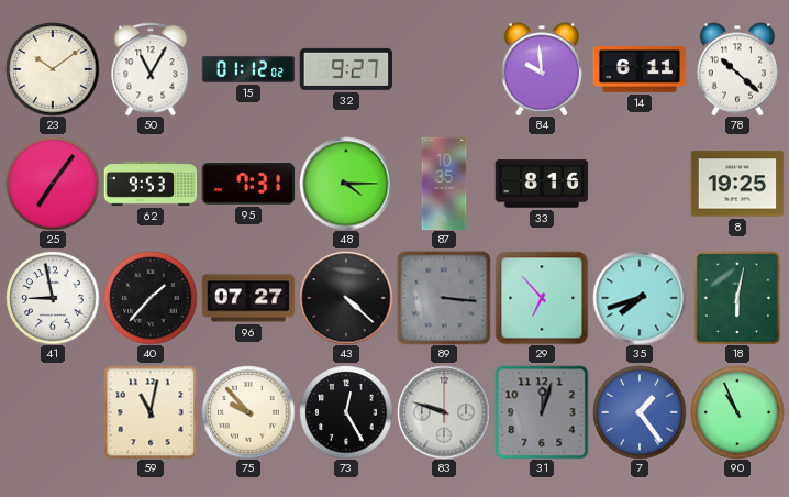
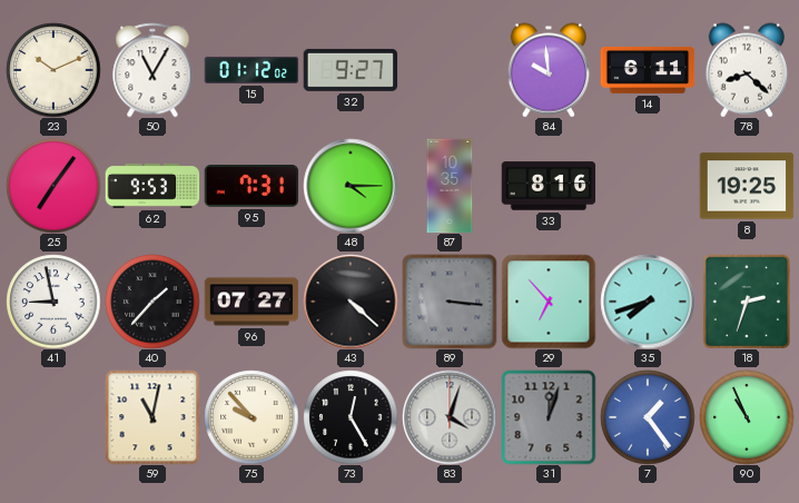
23: 10:09 -> 10:11
78: 10:22 -> 8:22
18: 6:02 -> 2:33
83: 9:48 -> 4:03
